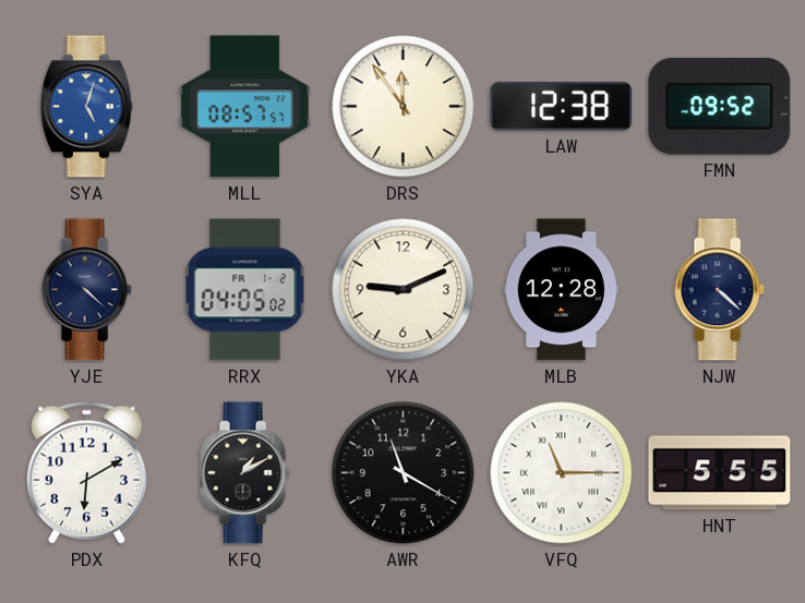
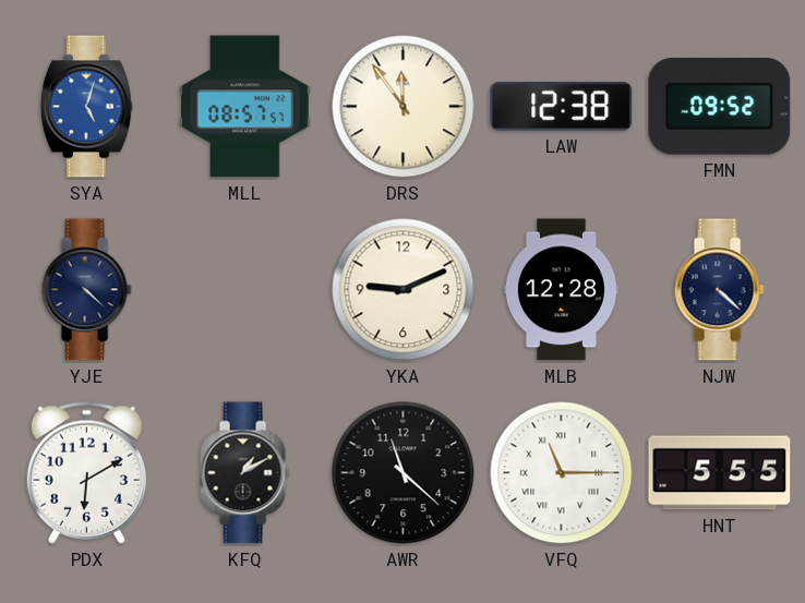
RRX: 04:05 -> none
AWR: 11:20 -> 11:22
